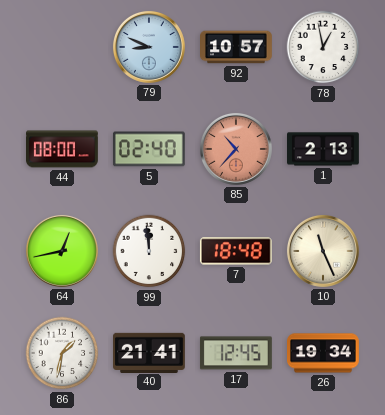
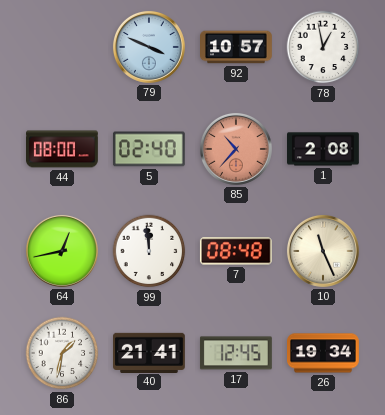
79: 8:49 -> 3:49
1: 2:13 -> 2:08
7: 18:48 -> 08:48
